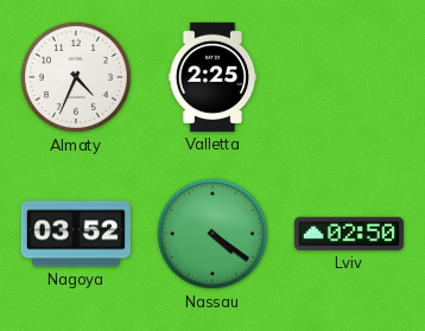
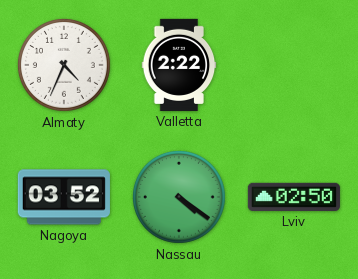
Valletta: 2:25 -> 2:22
